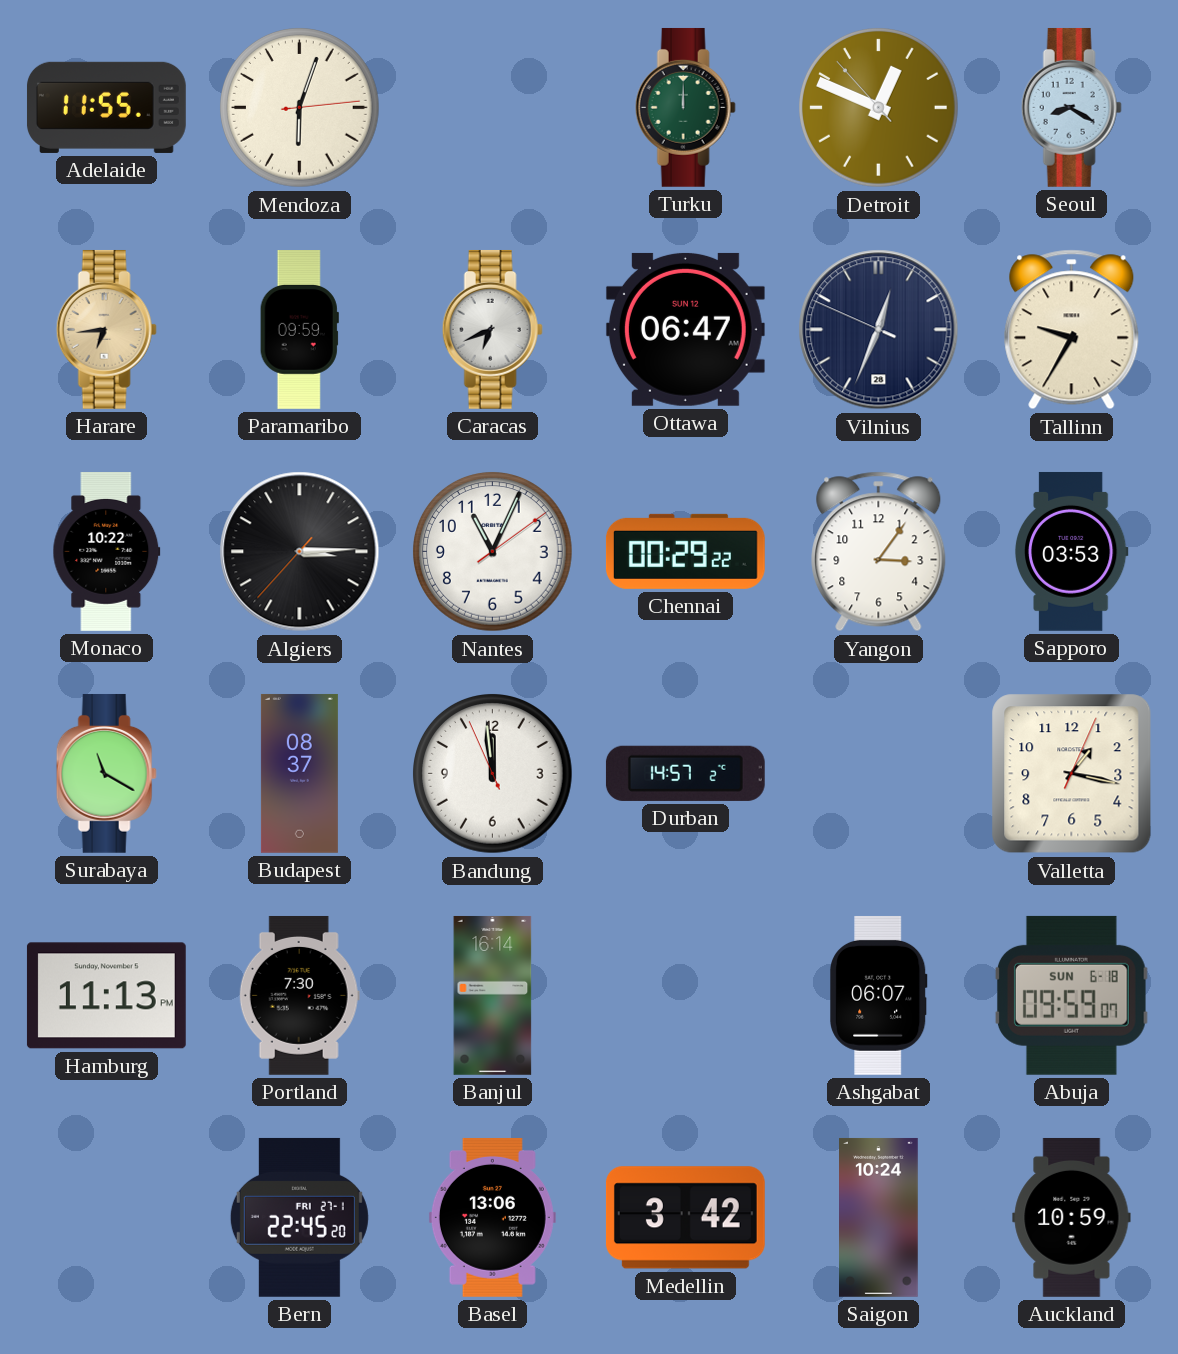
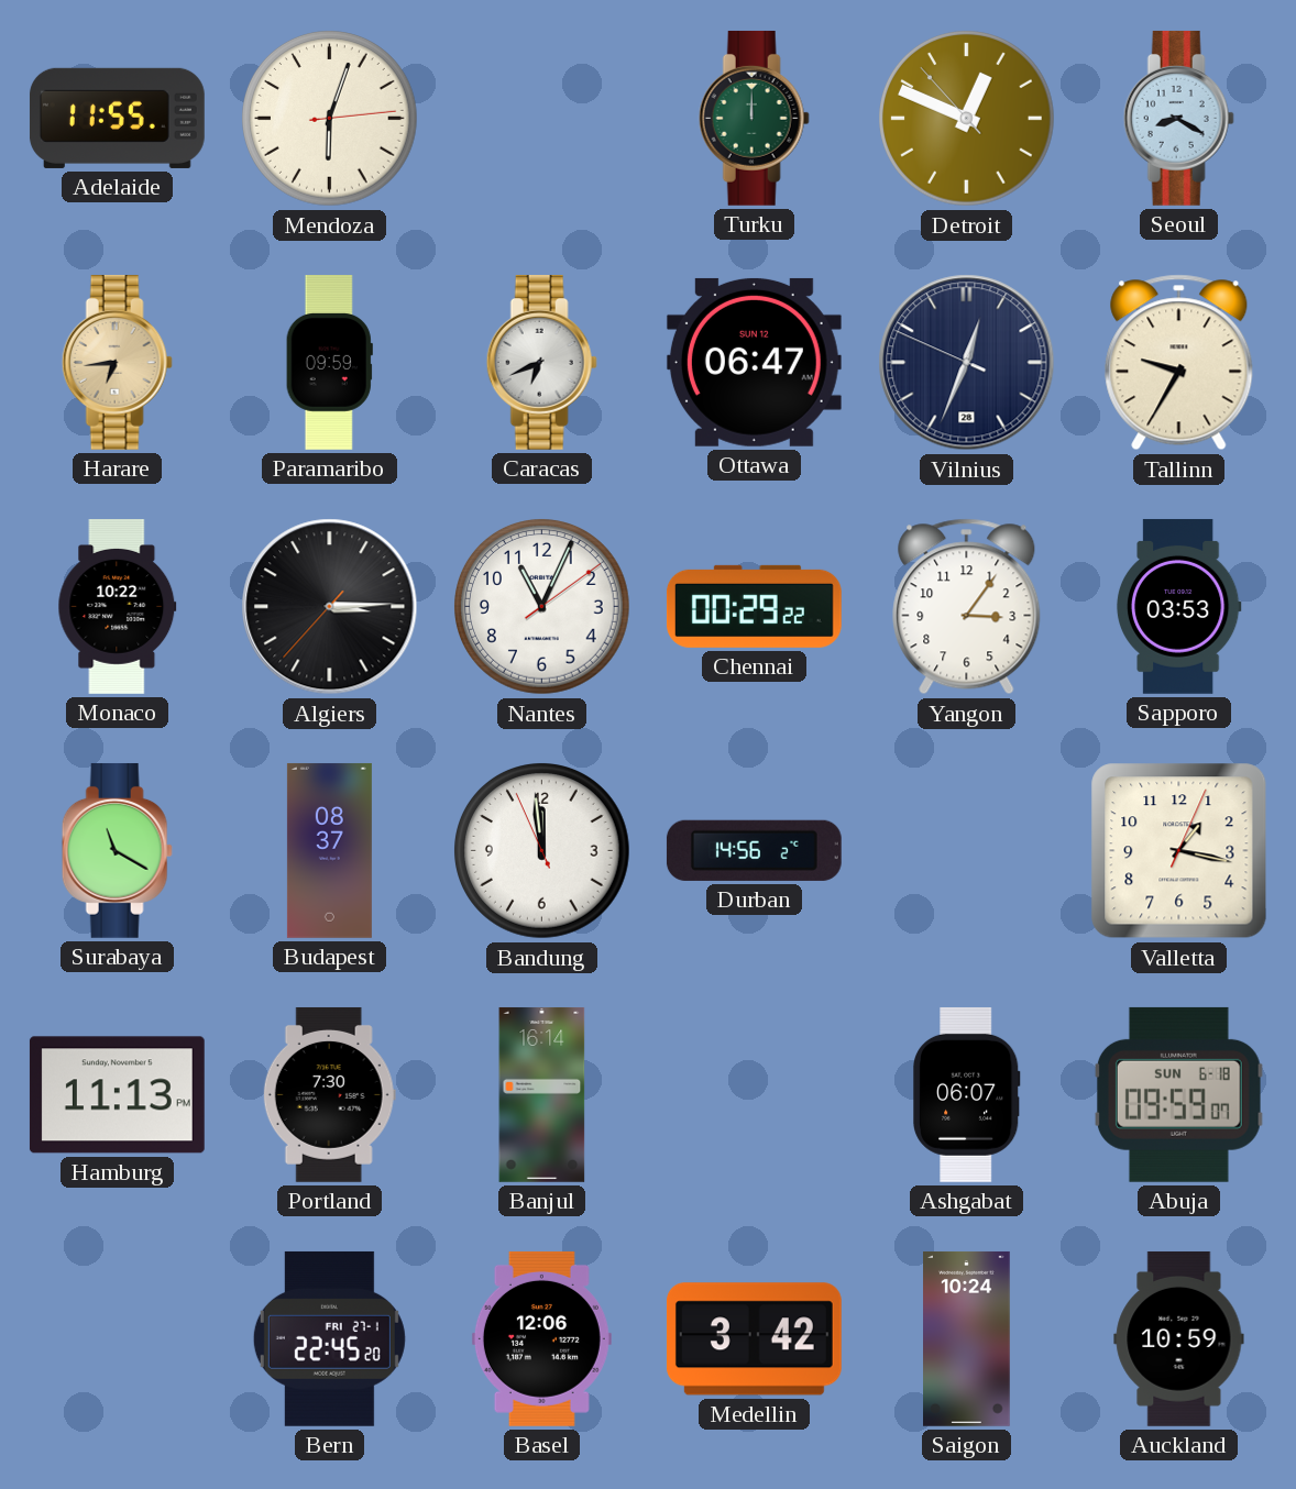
Durban: 14:57 -> 14:56
Basel: 13:06 -> 12:06
